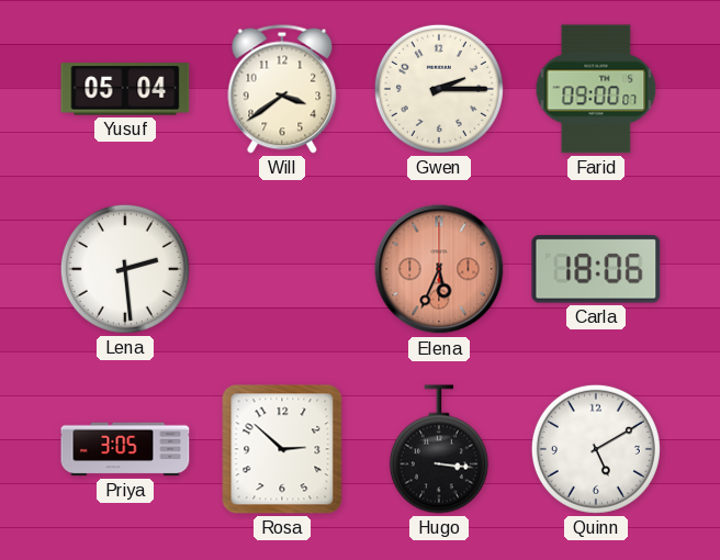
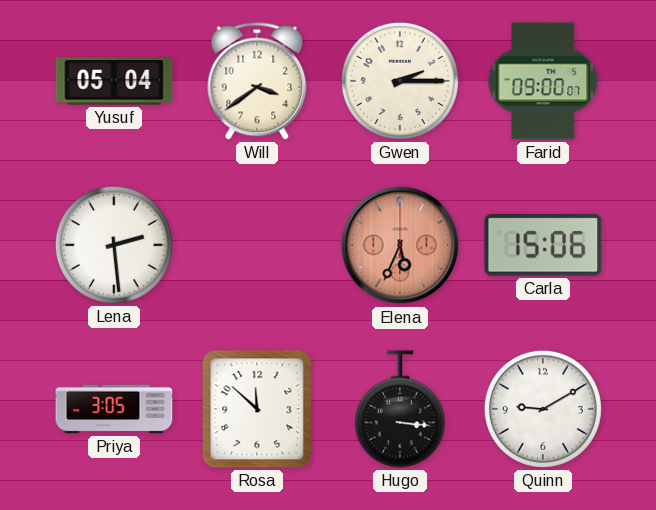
Carla: 18:06 -> 15:06
Rosa: 2:52 -> 11:52
Quinn: 5:10 -> 9:10
